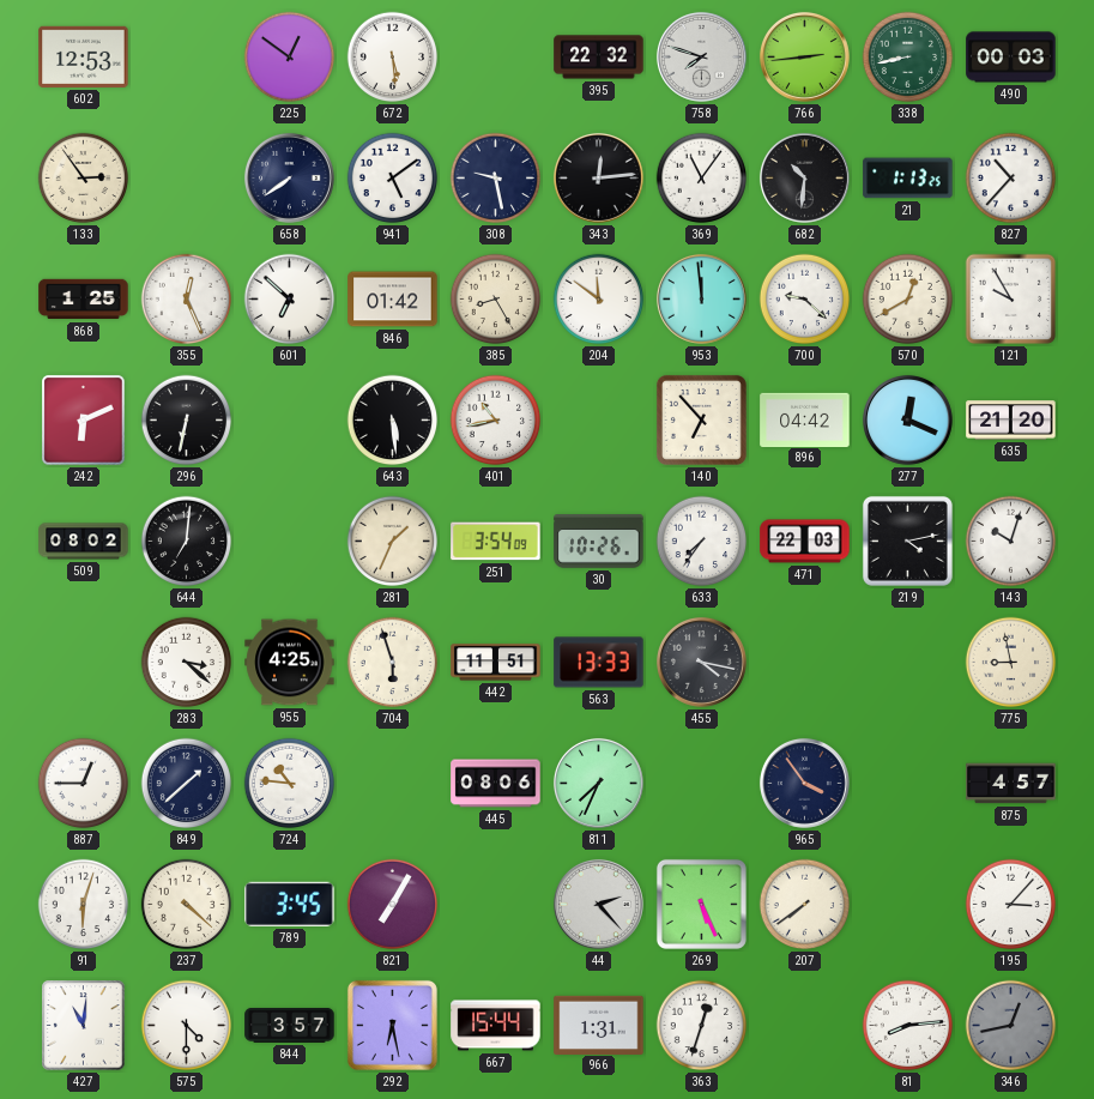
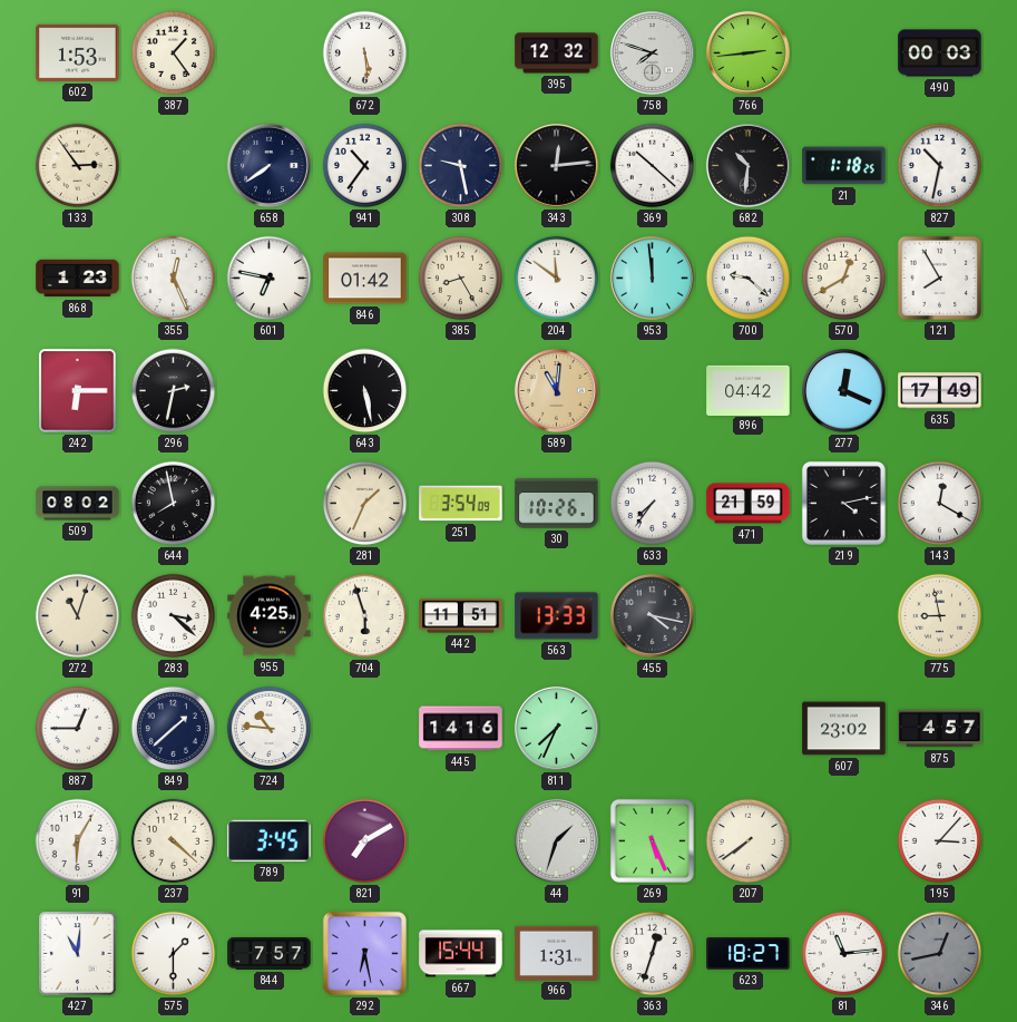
602: 12:53 -> 1:53
387: none -> 1:24
225: 12:51 -> none
395: 22:32 -> 12:32
338: 8:43 -> none
941: 5:09 -> 10:36
369: 11:06 -> 10:22
21: 1:13 -> 1:18
827: 10:37 -> 10:32
868: 1:25 -> 1:23
601: 6:52 -> 6:47
121: 9:55 -> 7:55
242: 6:11 -> 6:15
296: 6:32 -> 2:32
643: 5:29 -> 5:28
401: 10:43 -> none
589: none -> 11:01
140: 6:53 -> none
635: 21:20 -> 17:49
644: 7:01 -> 7:58
471: 22:03 -> 21:59
143: 10:03 -> 12:20
272: none -> 11:03
445: 08:06 -> 14:16
965: 3:54 -> none
607: none -> 23:02
91: 6:03 -> 6:05
821: 7:05 -> 7:10
44: 2:23 -> 1:33
575: 4:30 -> 1:30
844: 3:57 -> 7:57
623: none -> 18:27
81: 8:14 -> 11:14
